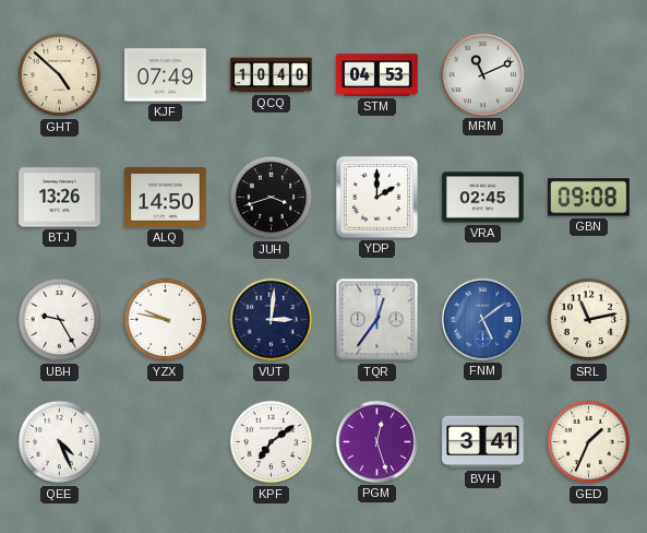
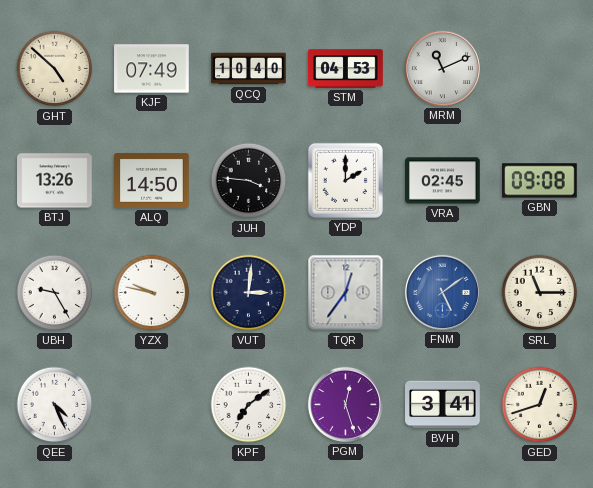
JUH: 3:42 -> 3:46
SRL: 11:13 -> 11:15
GED: 1:34 -> 12:42
